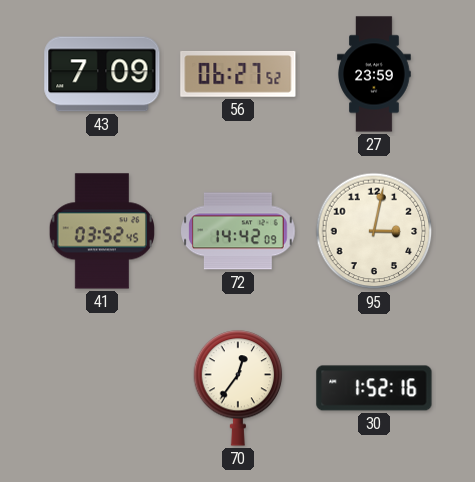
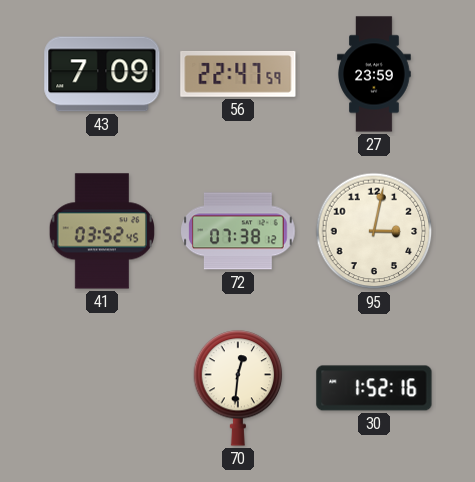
56: 06:27 -> 22:47
72: 14:42 -> 07:38
70: 12:36 -> 12:31
